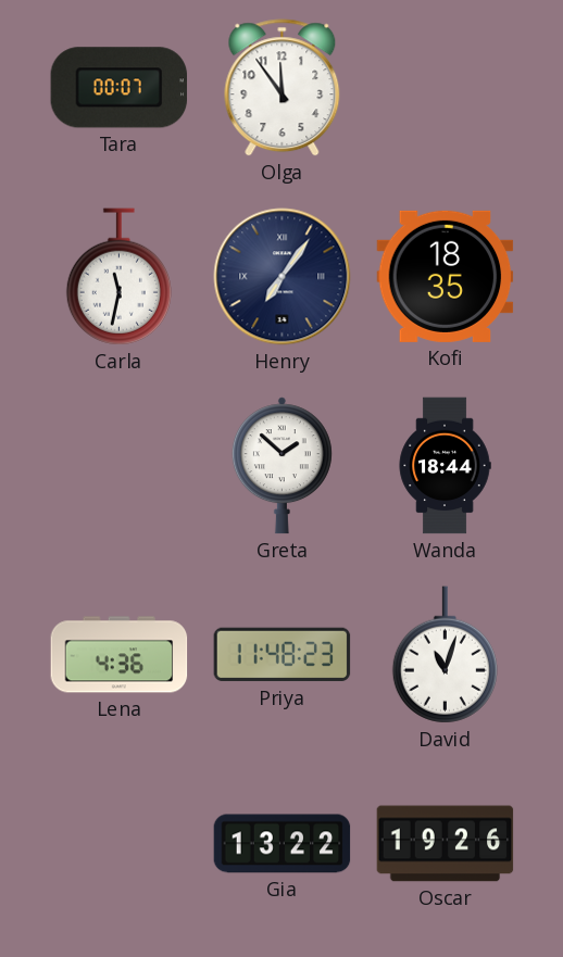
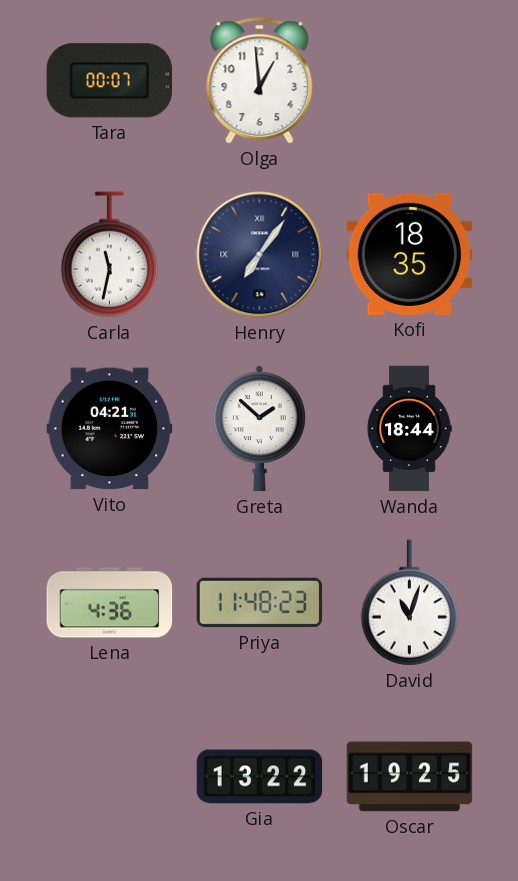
Olga: 11:54 -> 12:59
Vito: none -> 04:21
Oscar: 19:26 -> 19:25
